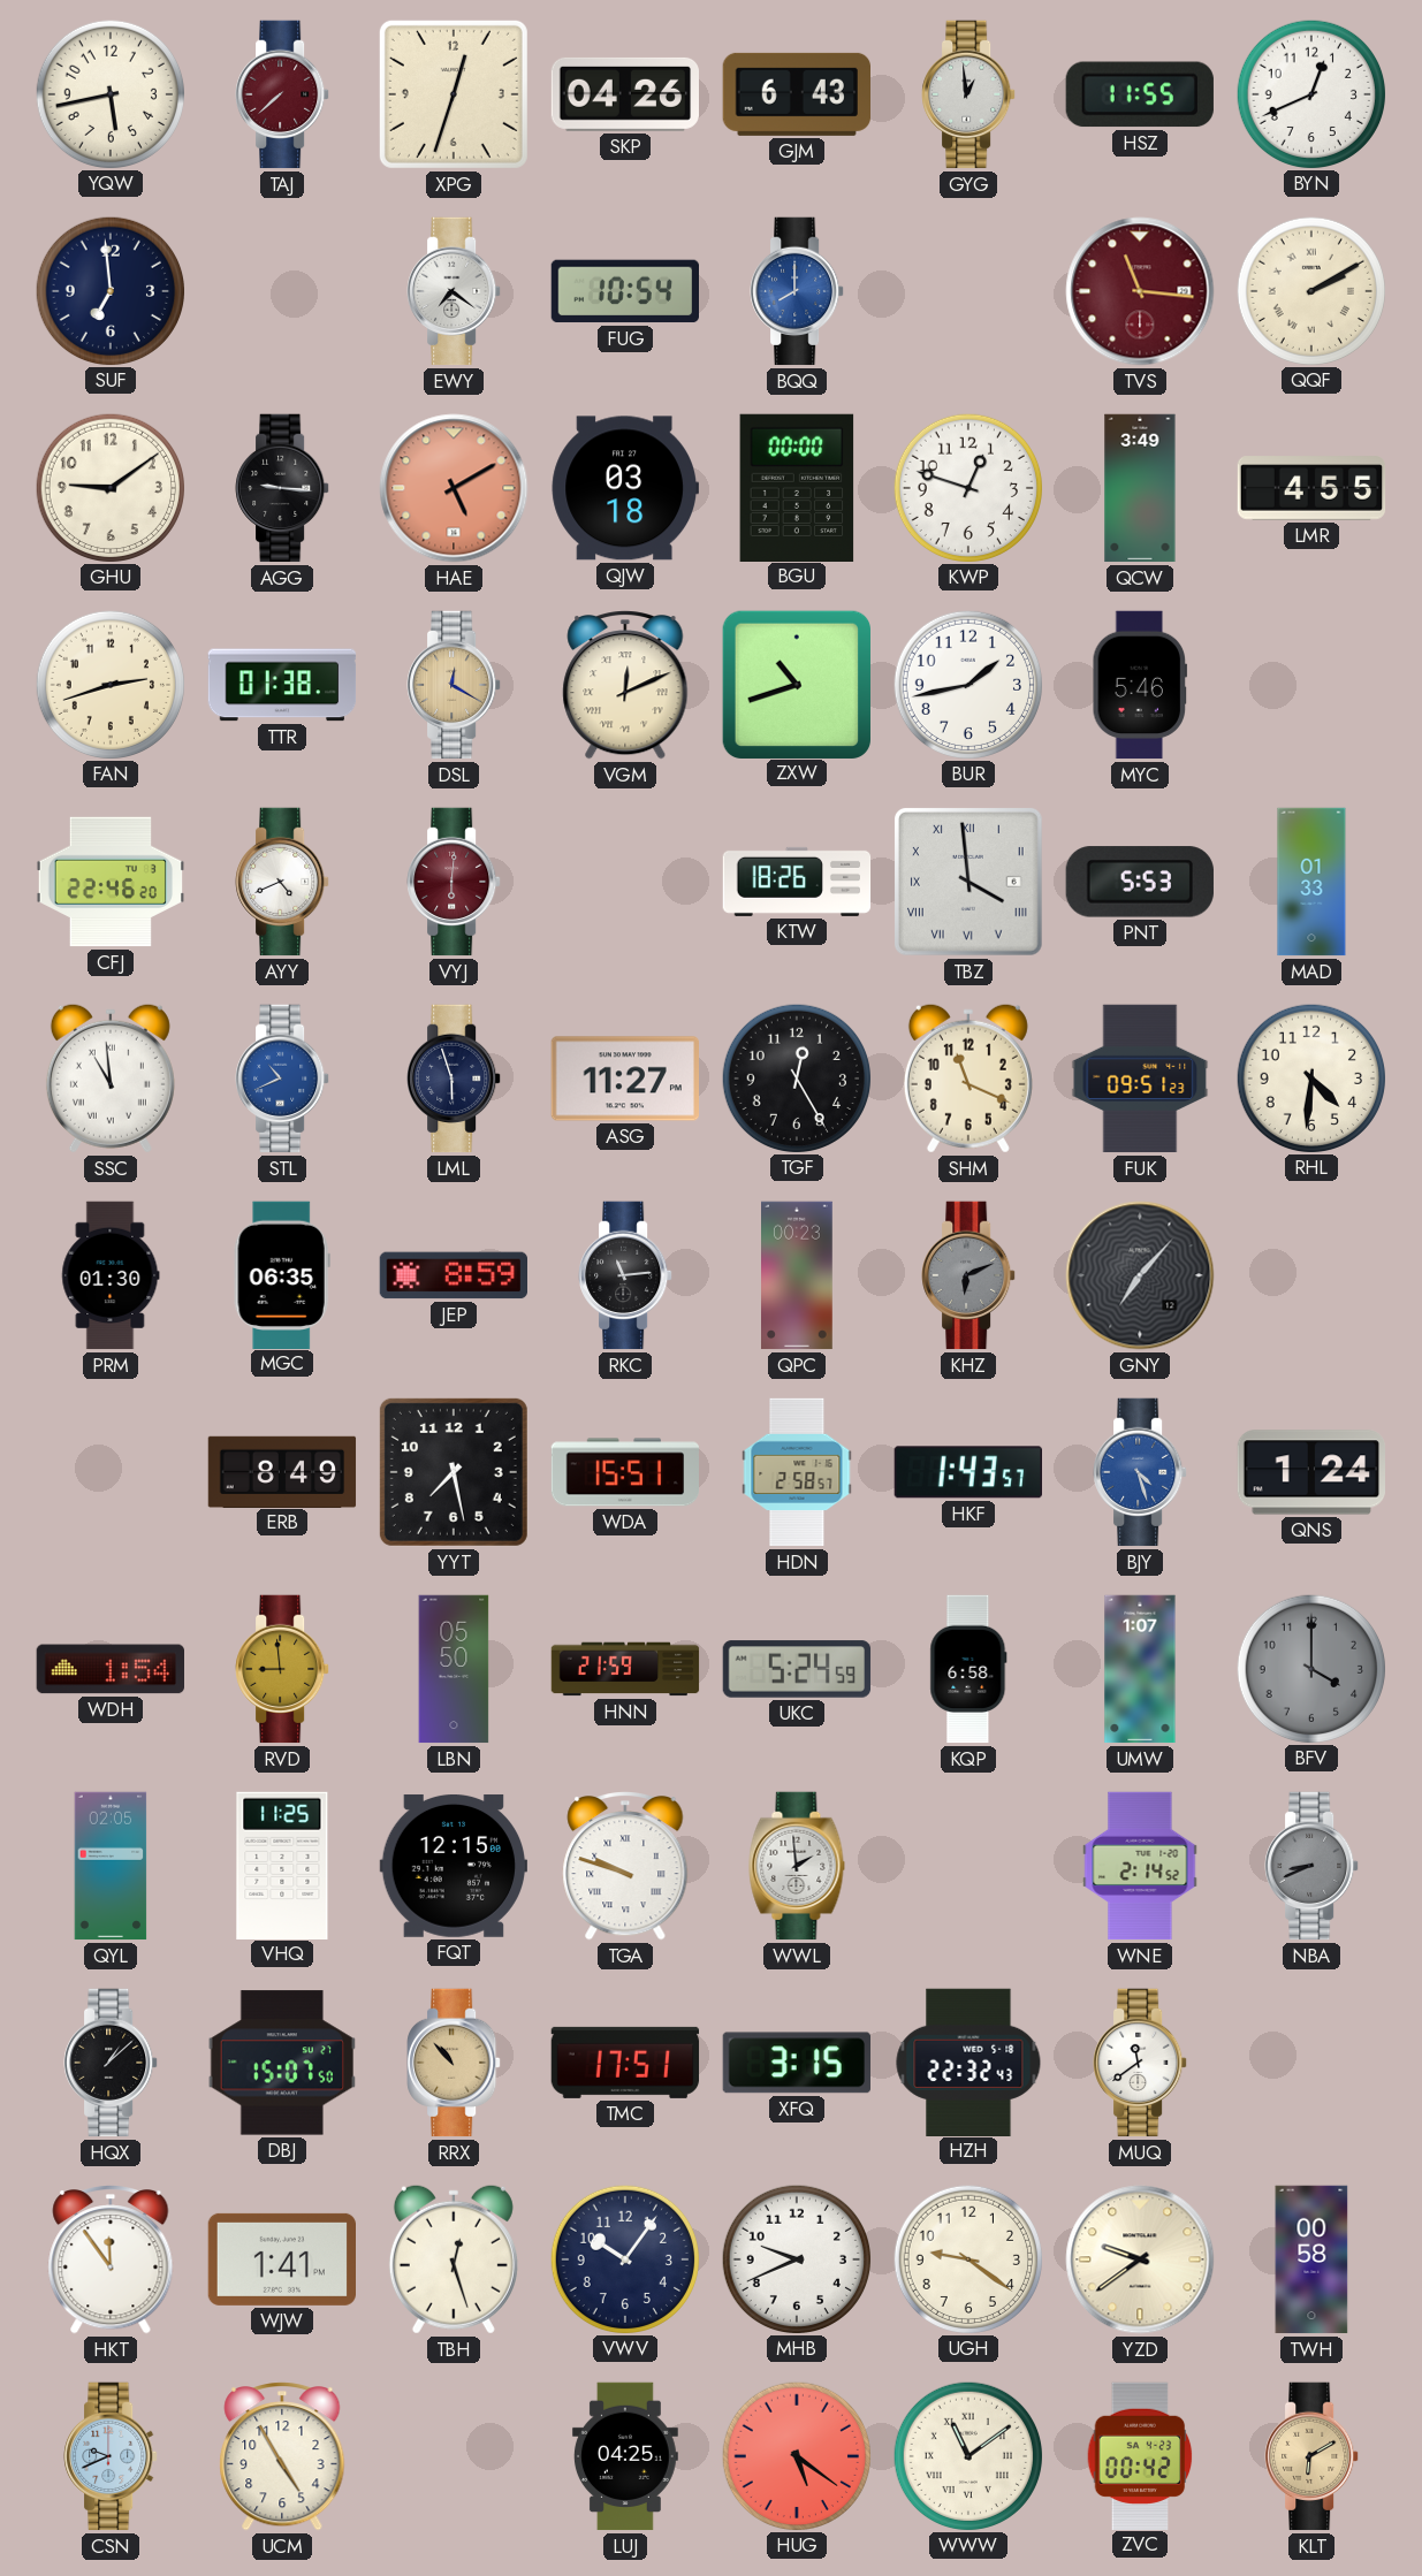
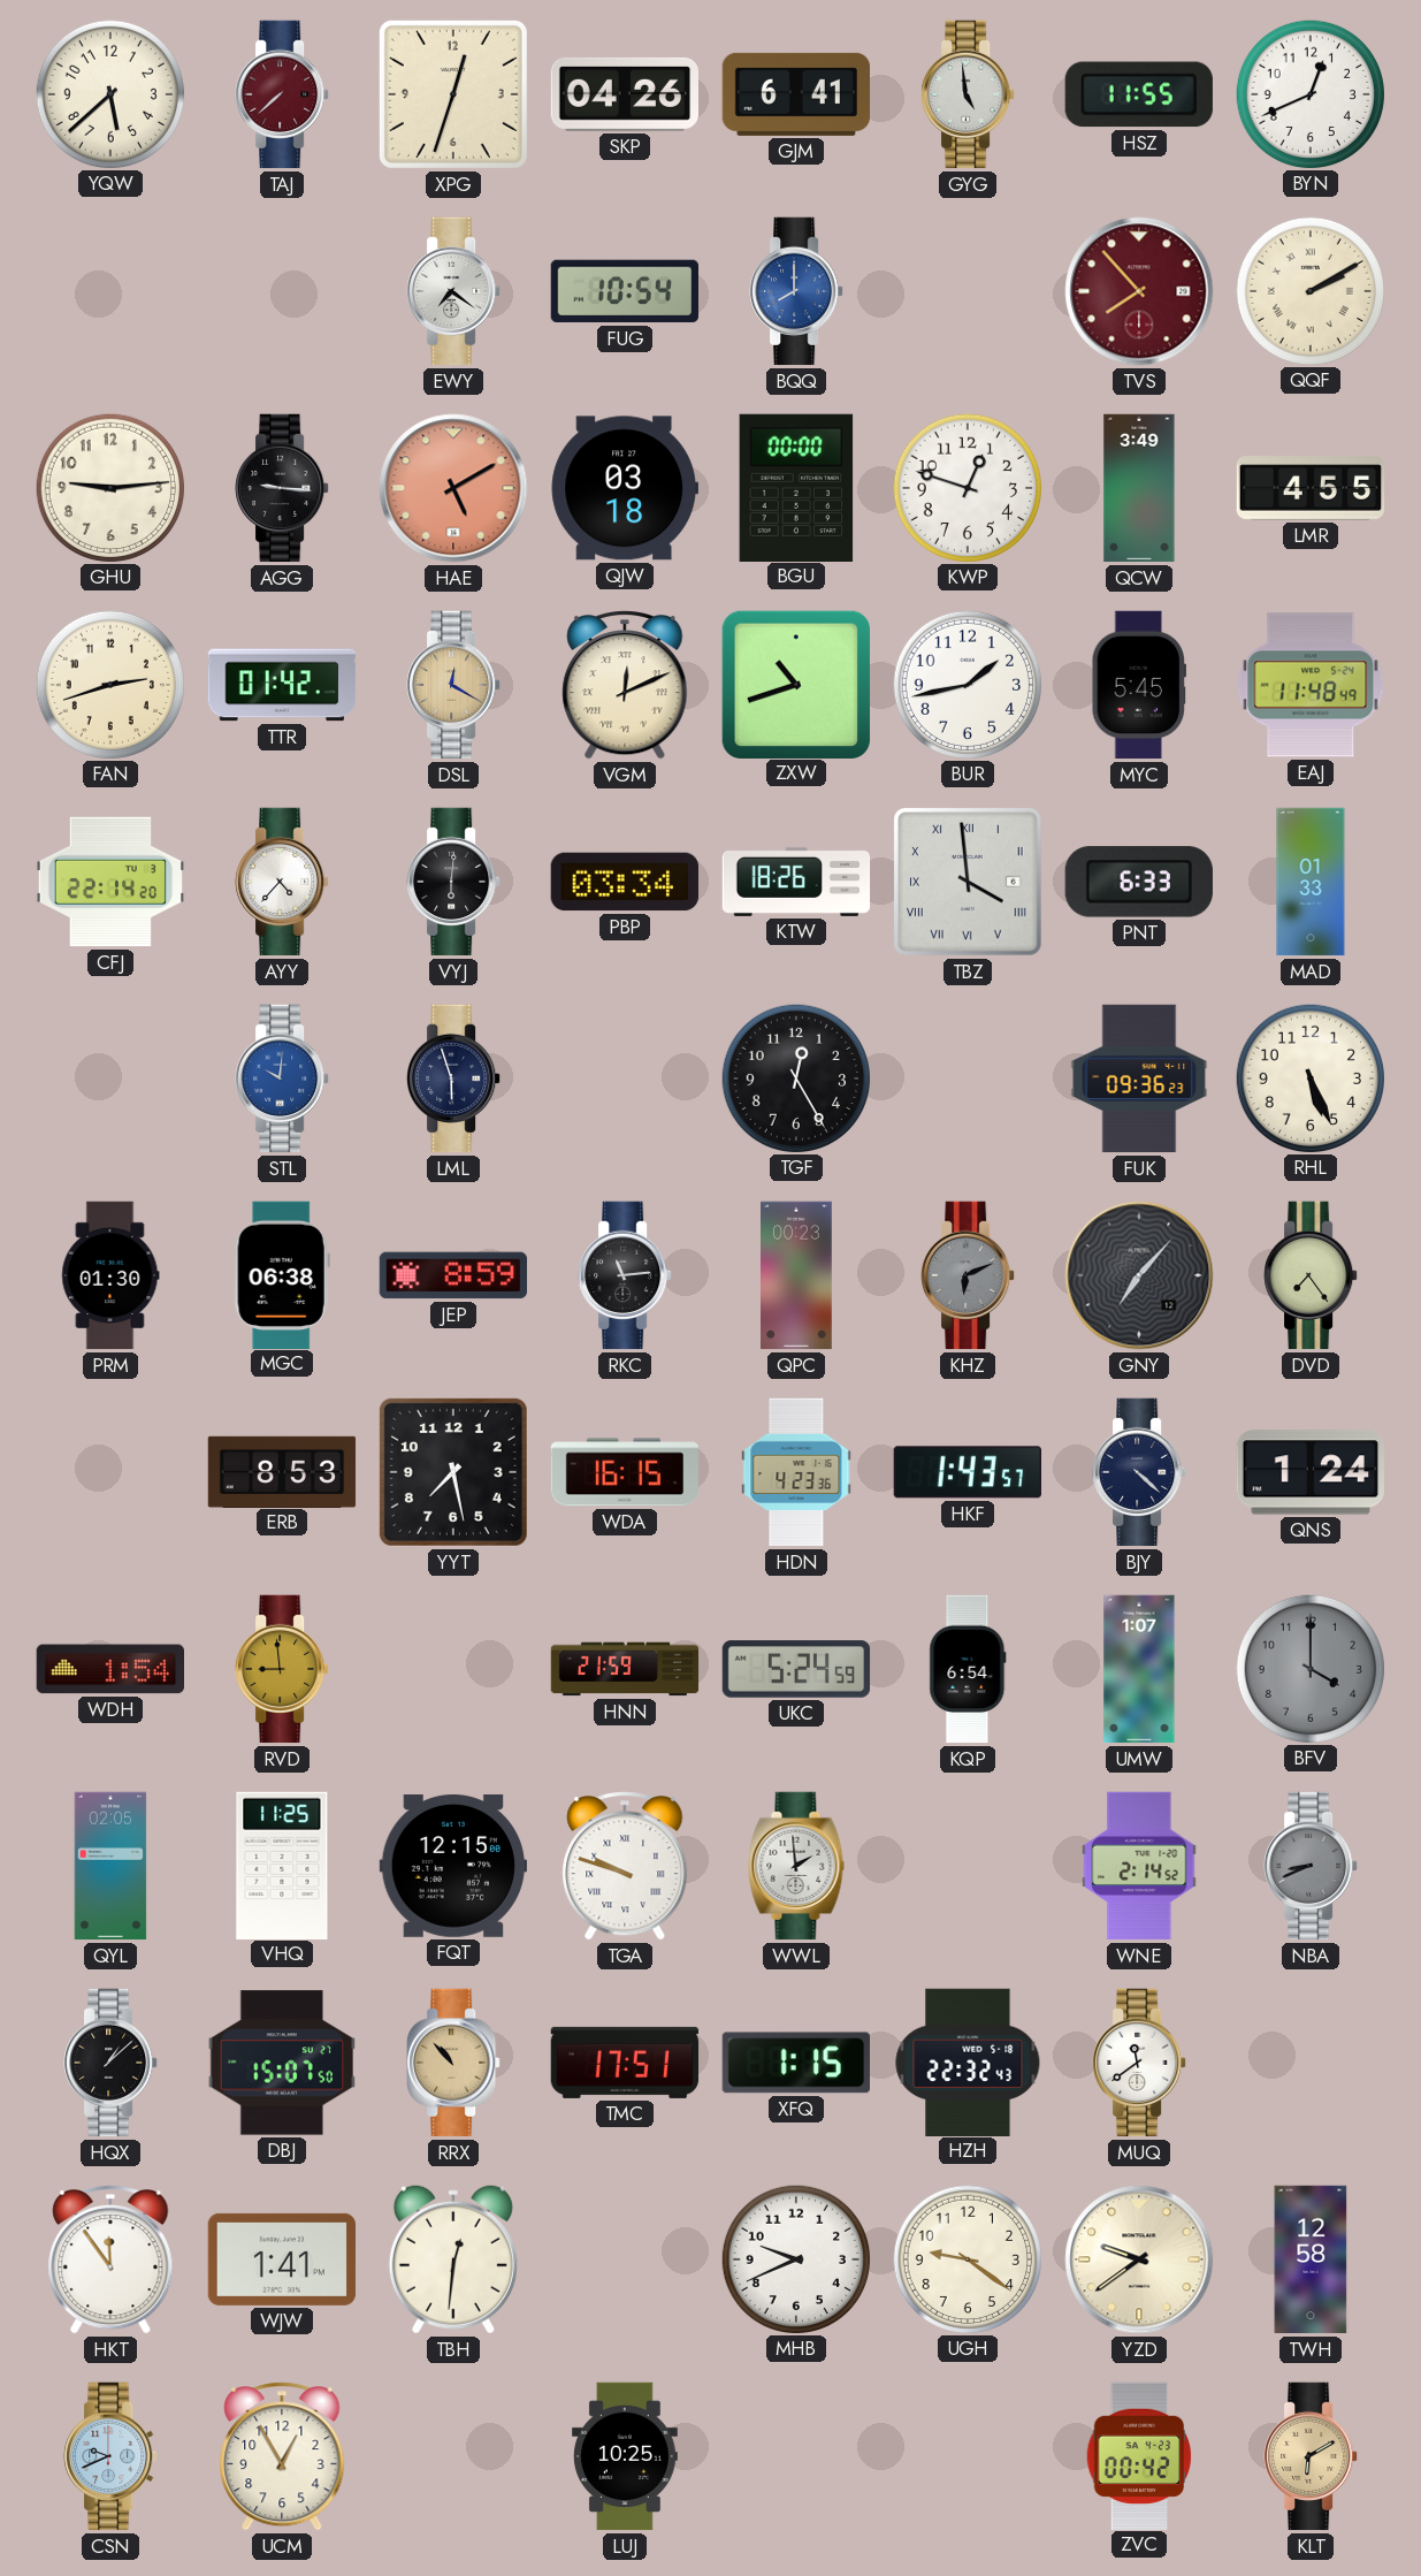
YQW: 5:43 -> 5:38
GJM: 6:43 -> 6:41
GYG: 12:59 -> 4:59
SUF: 6:59 -> none
TVS: 11:16 -> 7:53
GHU: 9:09 -> 9:14
TTR: 01:38 -> 01:42
MYC: 5:46 -> 5:45
EAJ: none -> 11:48
CFJ: 22:46 -> 22:14
AYY: 4:41 -> 4:37
VYJ dial: burgundy -> black
PBP: none -> 03:34
PNT: 5:53 -> 6:33
SSC: 10:59 -> none
STL: 10:41 -> 10:01
ASG: 11:27 -> none
SHM: 11:19 -> none
FUK: 09:51 -> 09:36
RHL: 4:31 -> 5:26
MGC: 06:35 -> 06:38
DVD: none -> 7:24
ERB: 8:49 -> 8:53
WDA: 15:51 -> 16:15
HDN: 2:58 -> 4:23
BJY: 4:27 -> 4:22
BJY dial: blue -> navy
LBN: 05:50 -> none
KQP: 6:58 -> 6:54
XFQ: 3:15 -> 1:15
TBH: 12:27 -> 12:31
VWV: 10:06 -> none
TWH: 00:58 -> 12:58
UCM: 4:55 -> 12:55
LUJ: 04:25 -> 10:25
HUG: 5:21 -> none
WWW: 11:09 -> none
